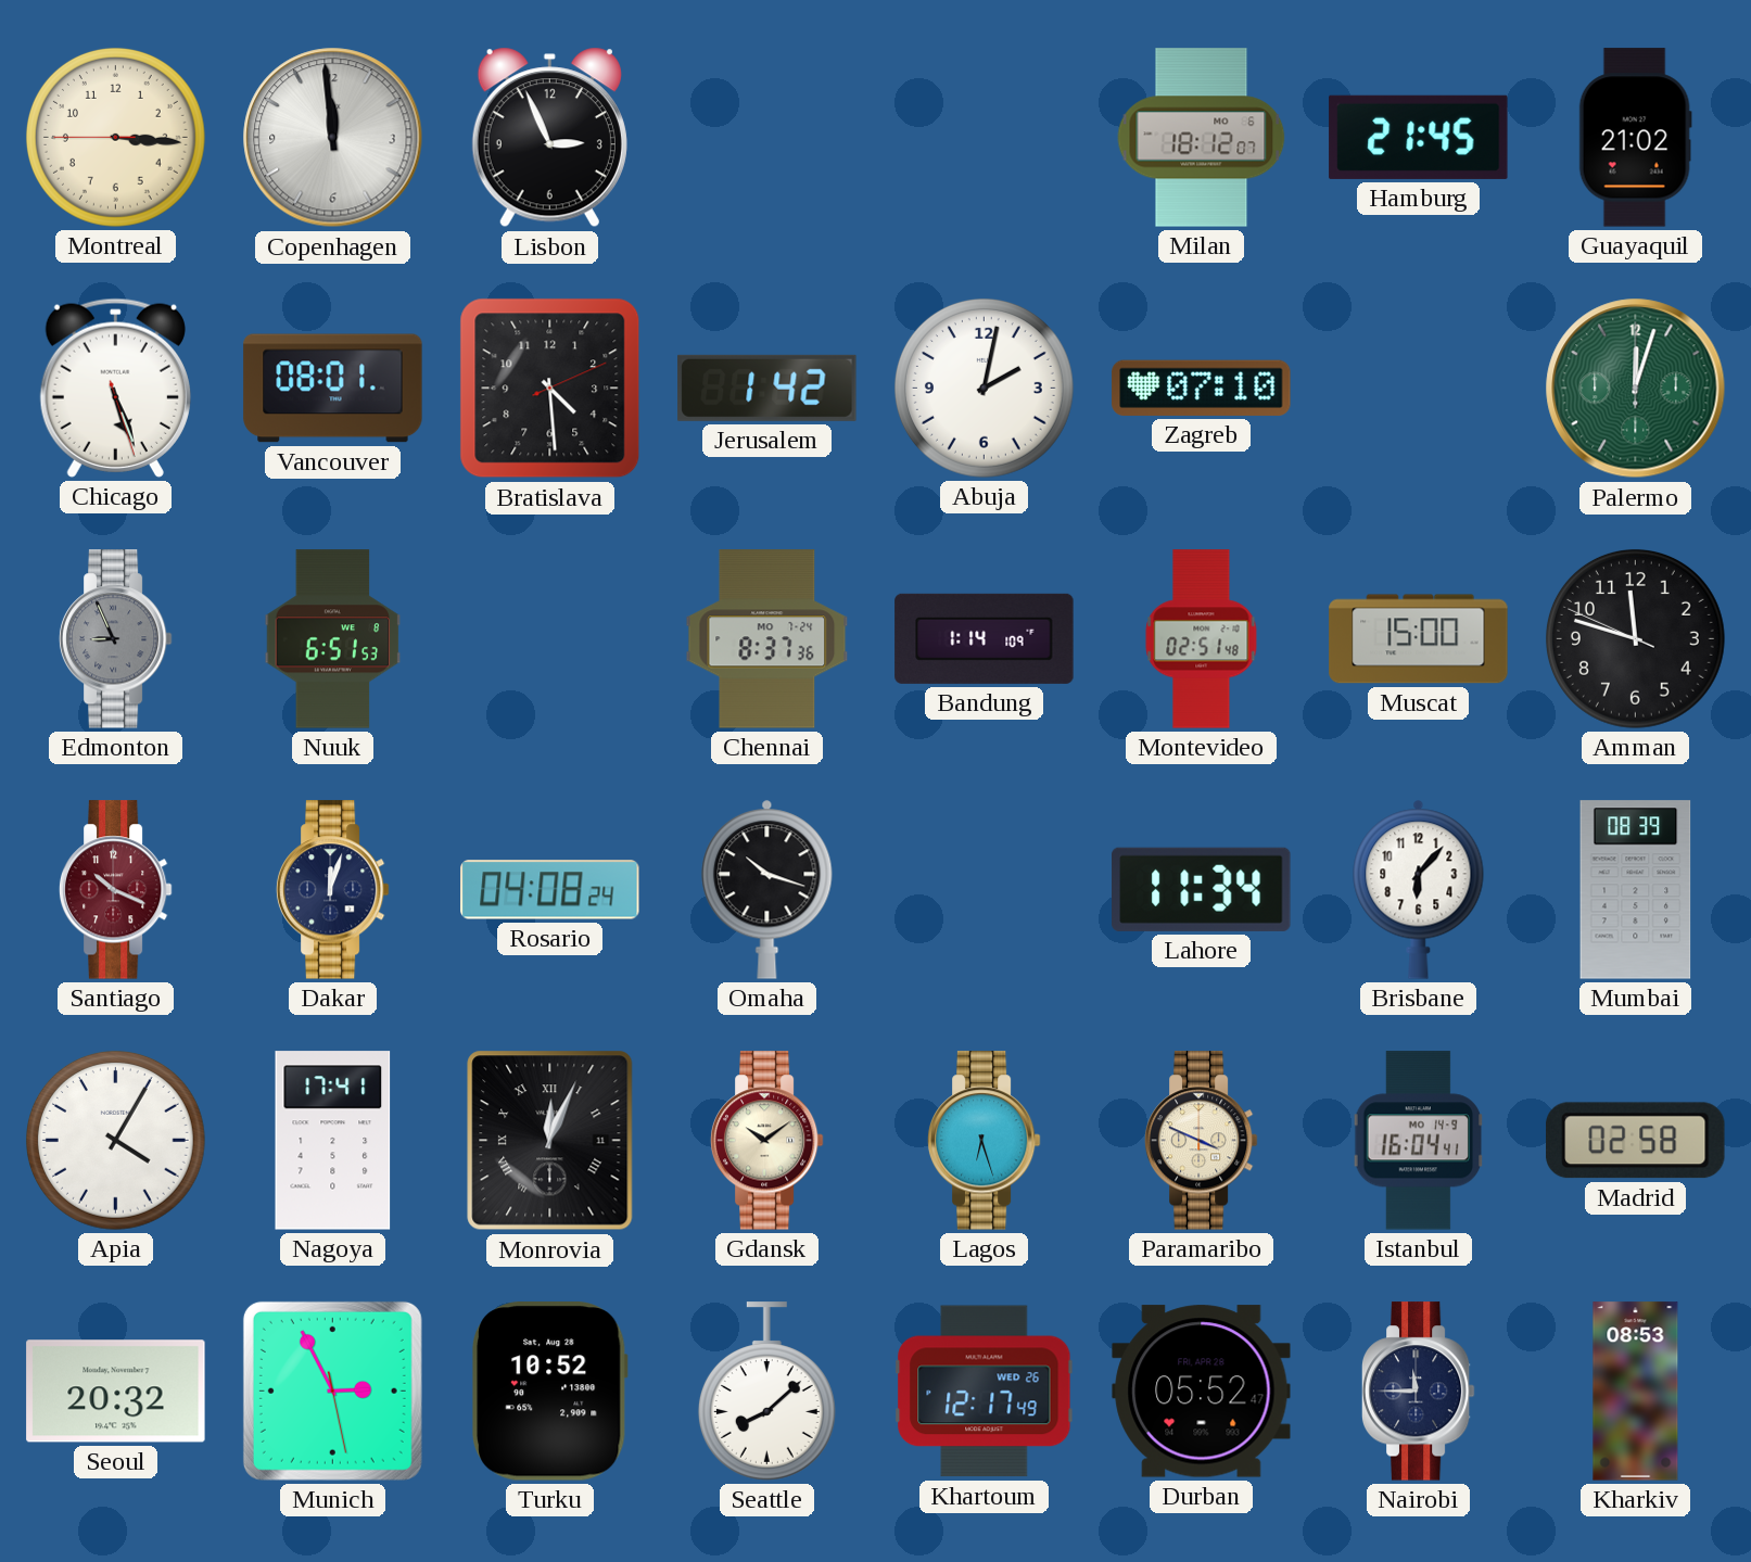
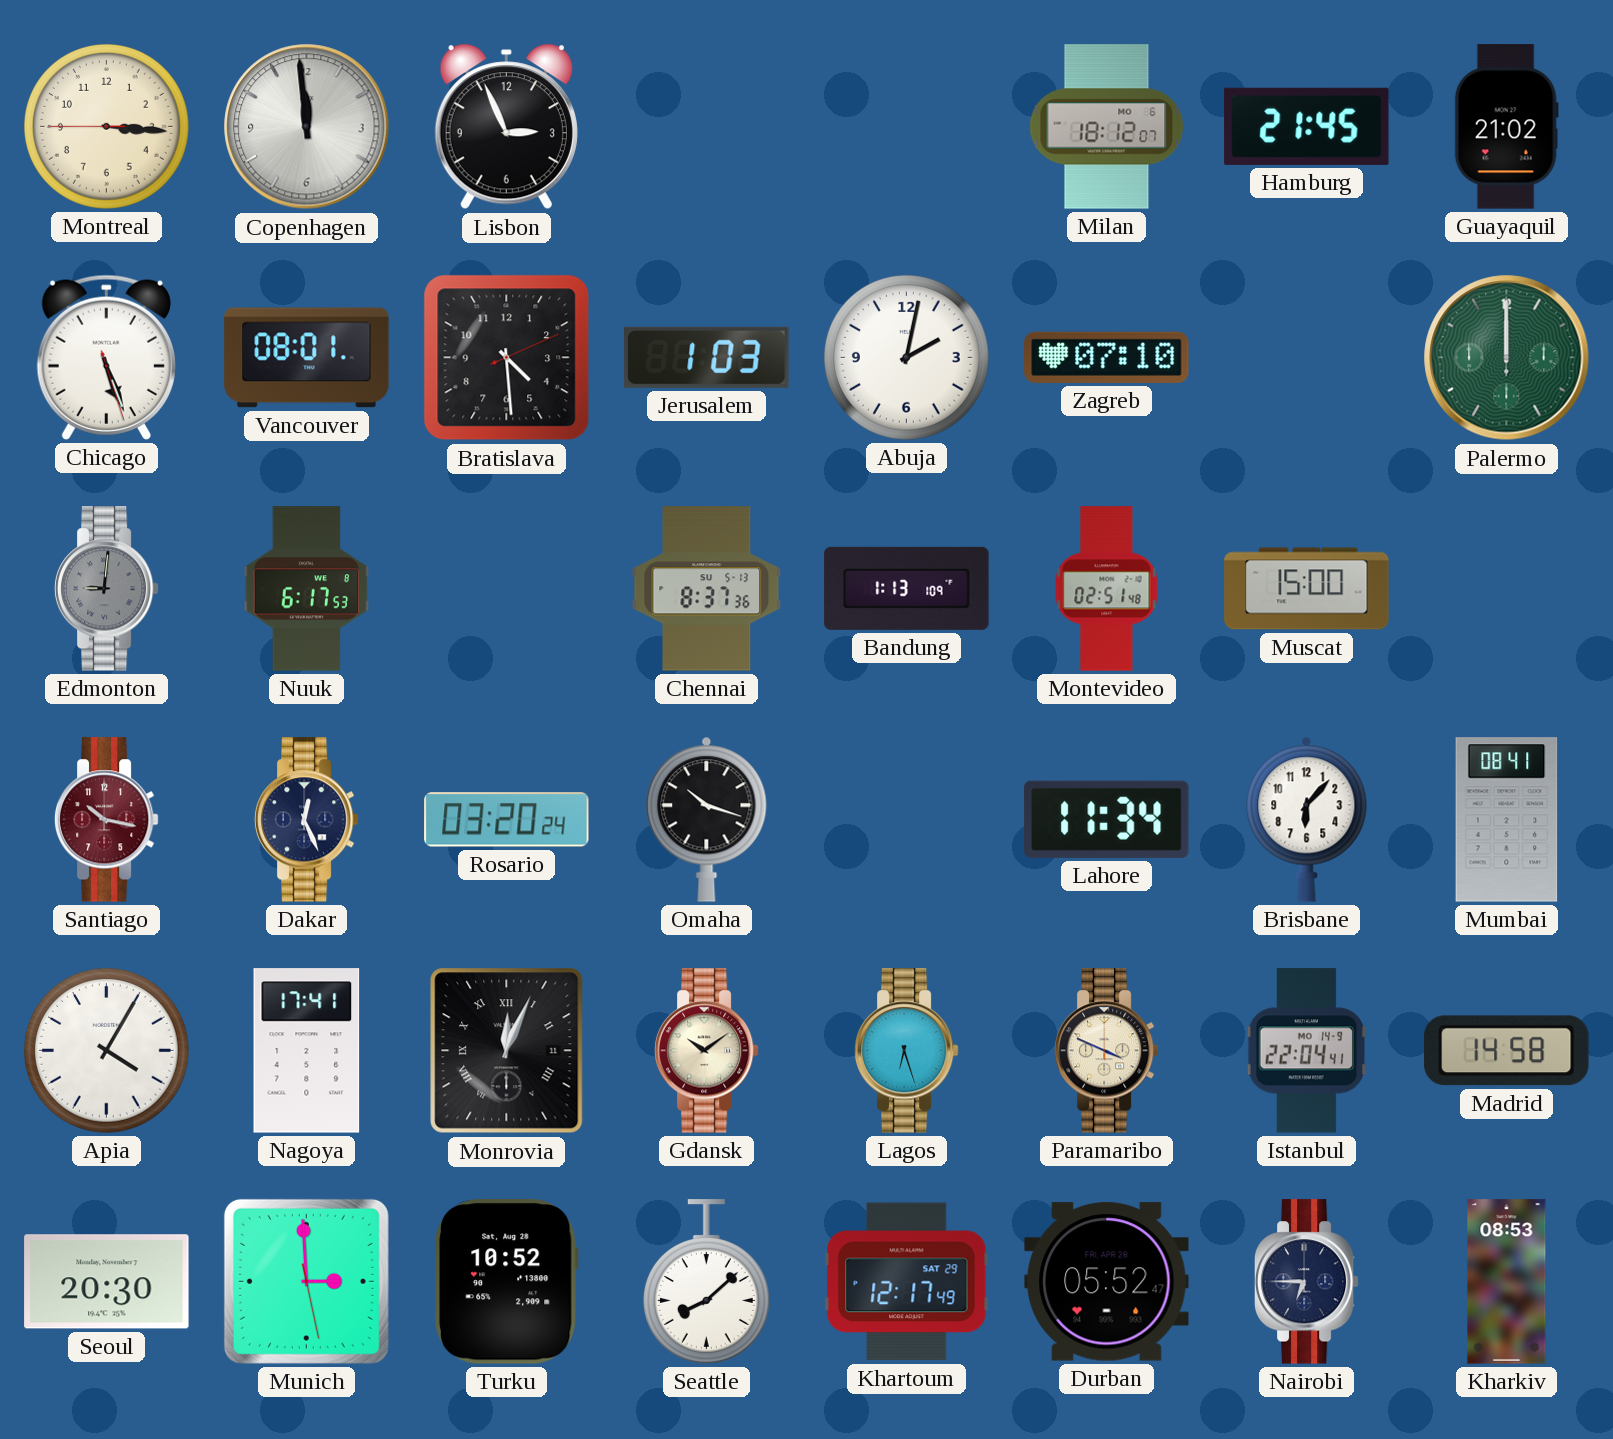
Jerusalem: 1:42 -> 1:03
Palermo: 12:03 -> 12:00
Edmonton: 8:56 -> 9:01
Nuuk: 6:51 -> 6:17
Chennai date: MO 7-24 -> SU 5-13
Bandung: 1:14 -> 1:13
Amman: 11:47 -> none
Santiago: 10:19 -> 10:17
Dakar: 12:03 -> 12:26
Rosario: 04:08 -> 03:20
Mumbai: 08:39 -> 08:41
Istanbul: 16:04 -> 22:04
Madrid: 02:58 -> 14:58
Seoul: 20:32 -> 20:30
Munich: 2:55 -> 2:59
Khartoum date: WED 26 -> SAT 29
Nairobi: 11:45 -> 6:45
